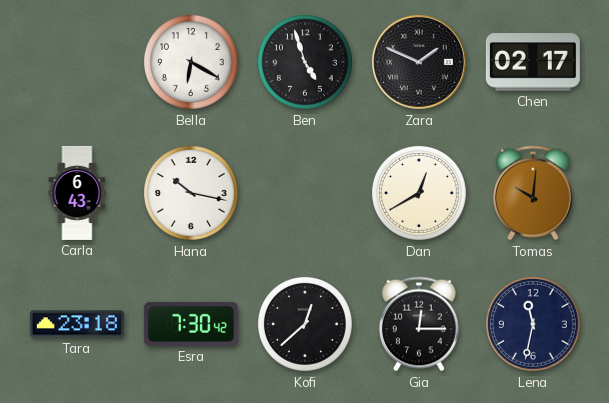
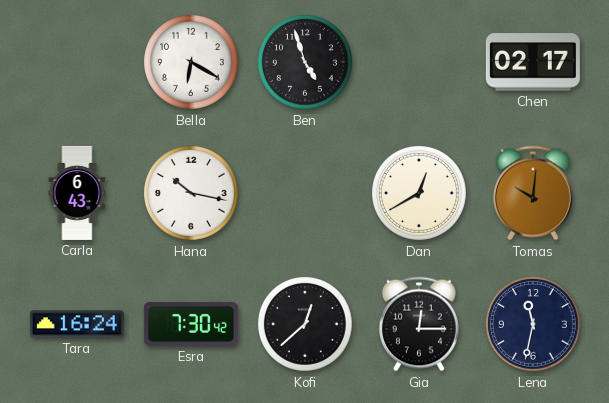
Zara: 1:49 -> none
Tara: 23:18 -> 16:24
